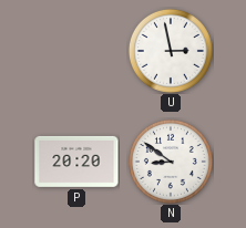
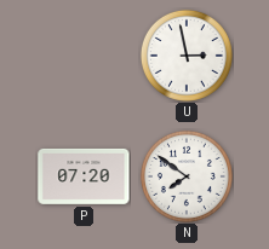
P: 20:20 -> 07:20
N: 8:51 -> 7:51
